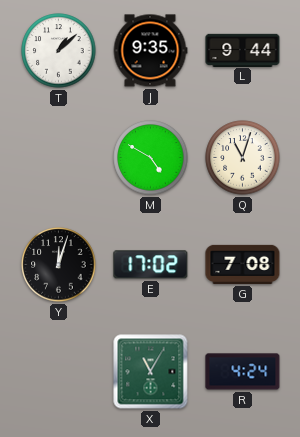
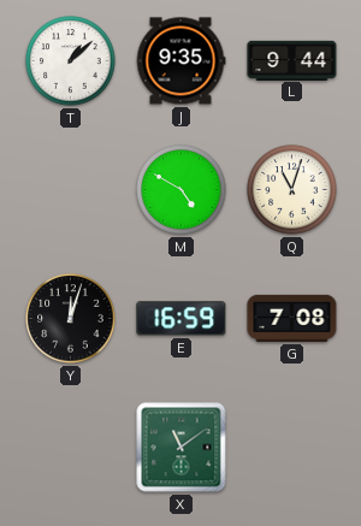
E: 17:02 -> 16:59
X: 11:05 -> 11:09
R: 4:24 -> none
